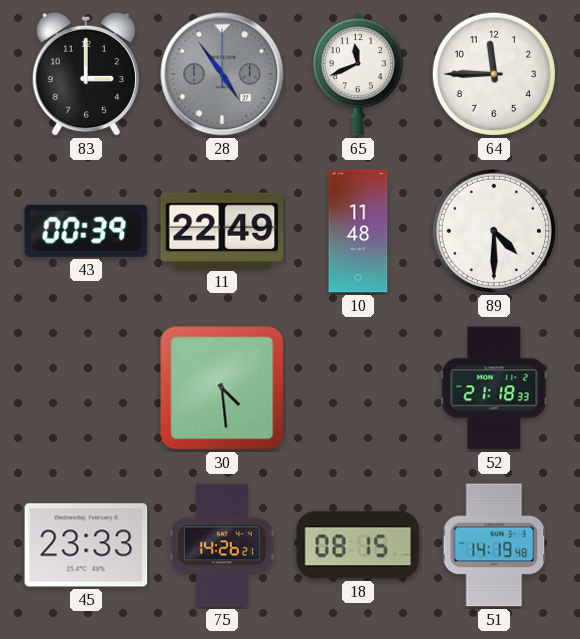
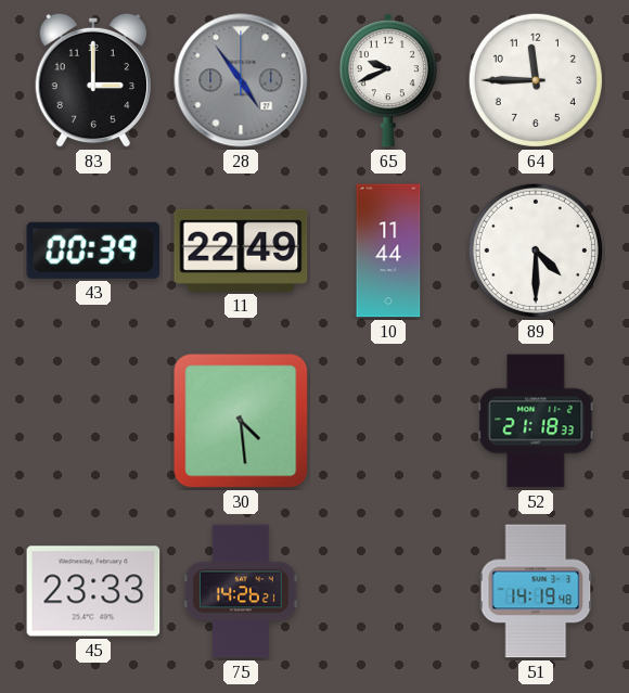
65: 11:41 -> 9:41
10: 11:48 -> 11:44
18: 08:15 -> none
